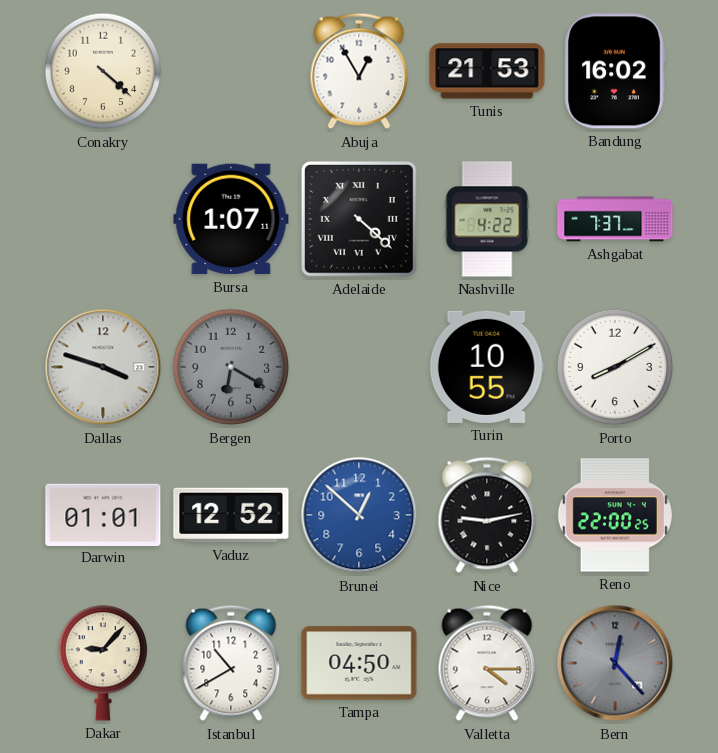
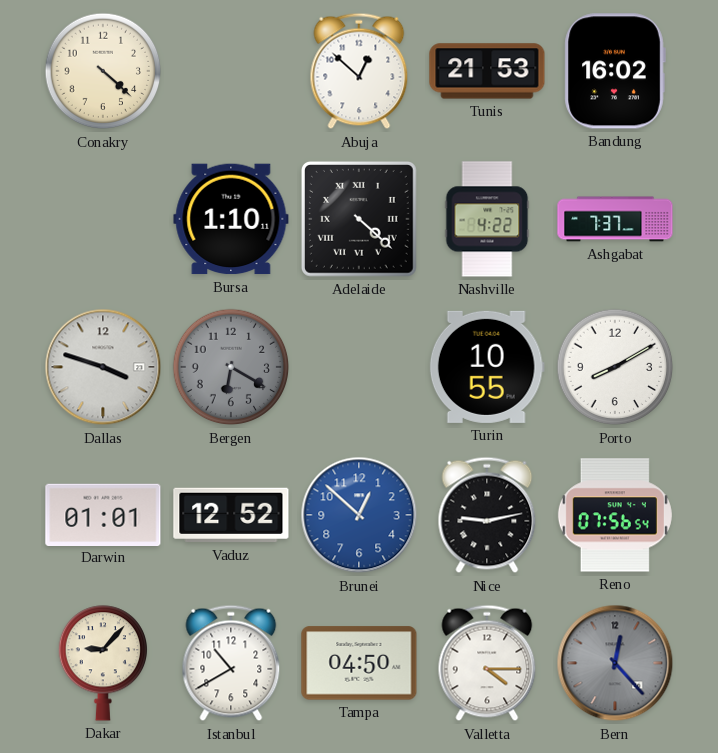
Abuja: 12:55 -> 12:52
Bursa: 1:07 -> 1:10
Reno: 22:00 -> 07:56
